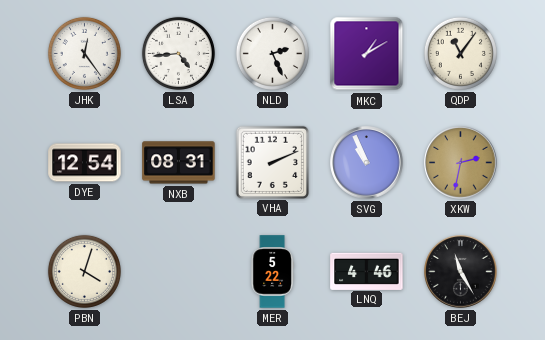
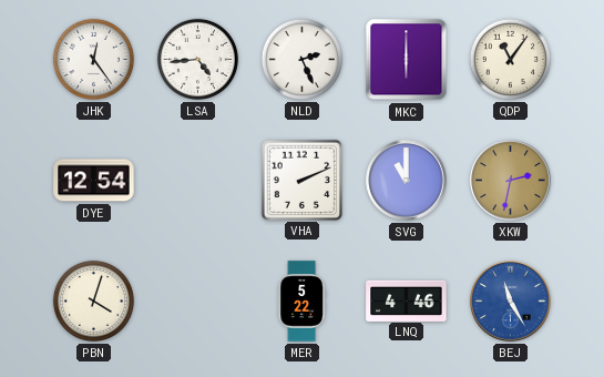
MKC: 1:10 -> 6:00
NXB: 08:31 -> none
SVG: 10:56 -> 11:00
BEJ dial: black -> blue
